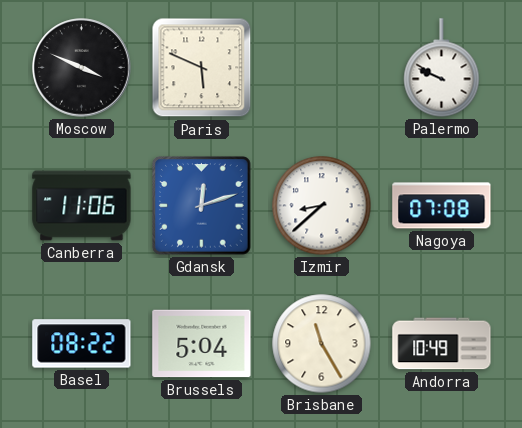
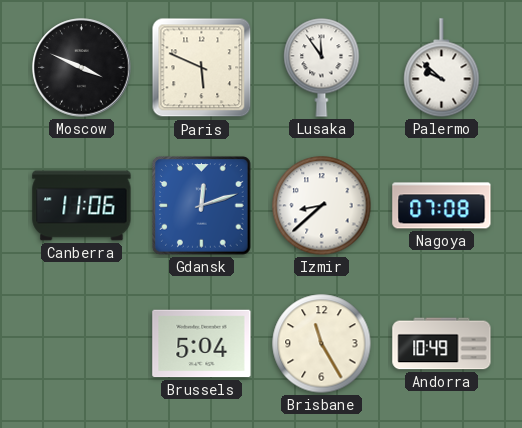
Lusaka: none -> 11:54
Palermo: 9:49 -> 9:52
Basel: 08:22 -> none
